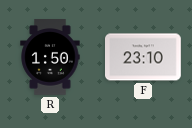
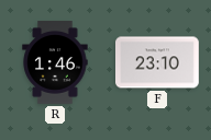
R: 1:50 -> 1:46
